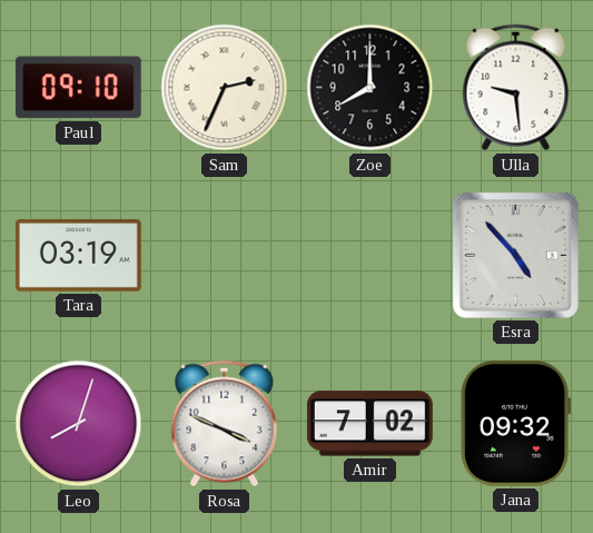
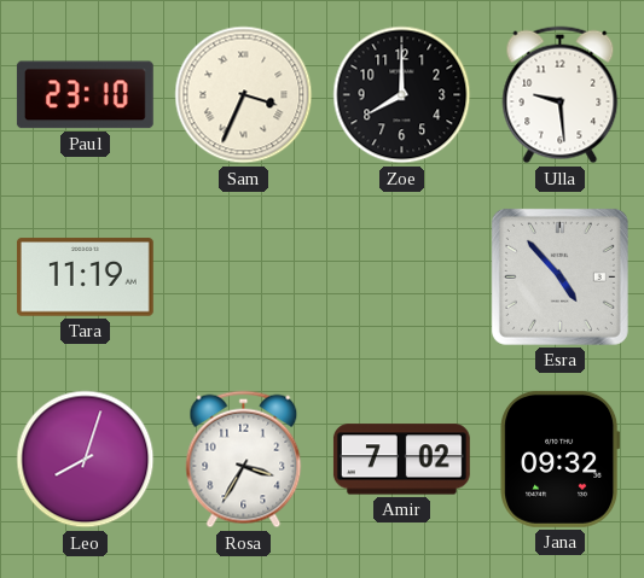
Paul: 09:10 -> 23:10
Sam: 2:34 -> 3:34
Tara: 03:19 -> 11:19
Rosa: 3:49 -> 3:35
